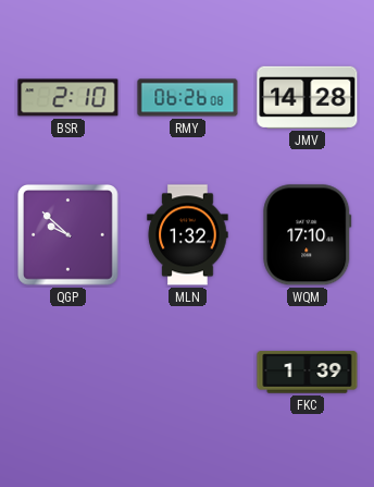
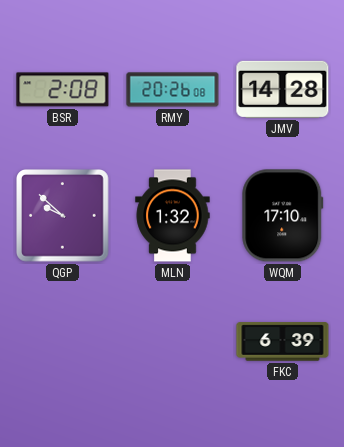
BSR: 2:10 -> 2:08
RMY: 06:26 -> 20:26
FKC: 1:39 -> 6:39
